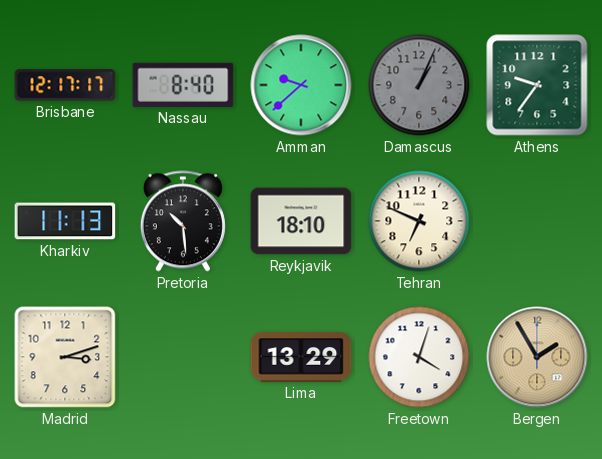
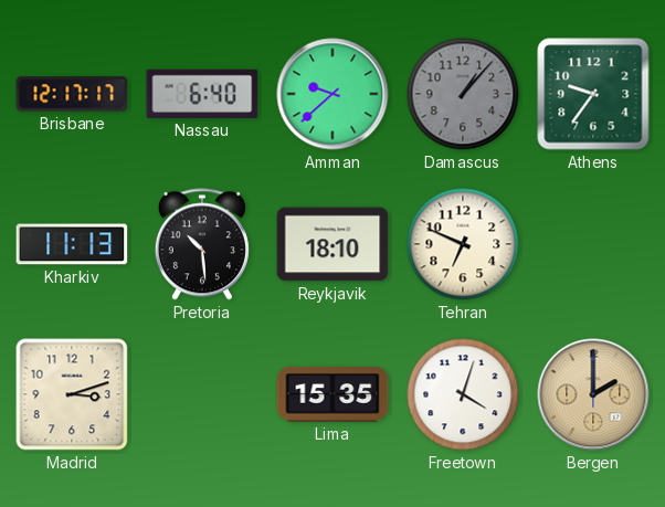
Nassau: 8:40 -> 6:40
Damascus: 1:04 -> 1:07
Lima: 13:29 -> 15:35
Bergen: 1:55 -> 2:00
